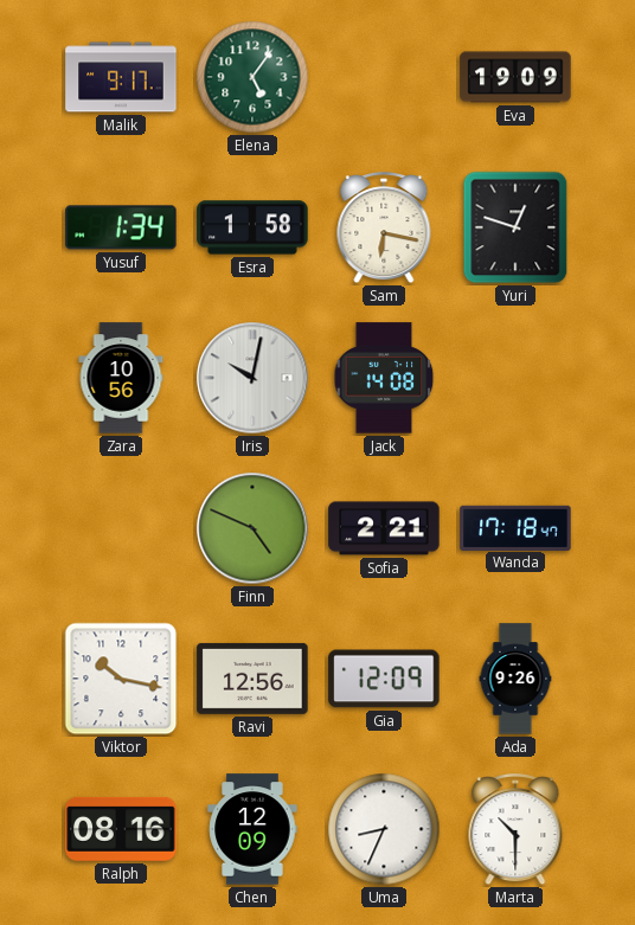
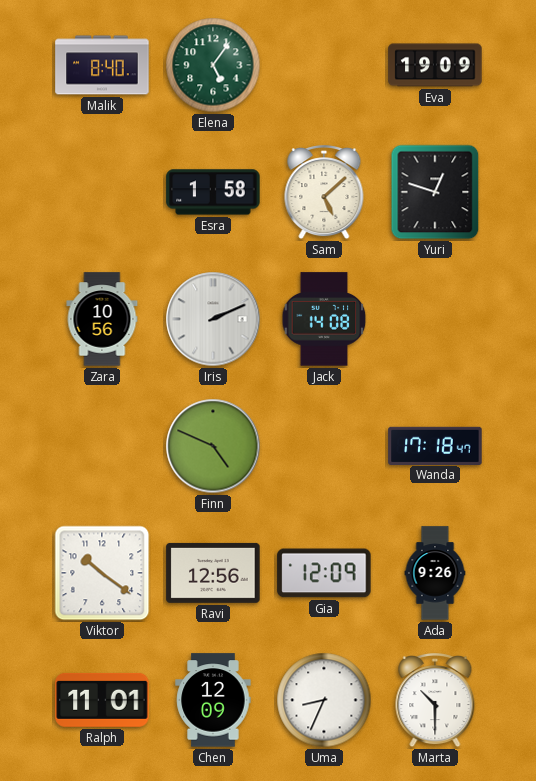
Malik: 9:17 -> 8:40
Yusuf: 1:34 -> none
Sam: 6:17 -> 5:08
Iris: 10:02 -> 2:11
Sofia: 2:21 -> none
Viktor: 10:17 -> 10:21
Ralph: 08:16 -> 11:01
